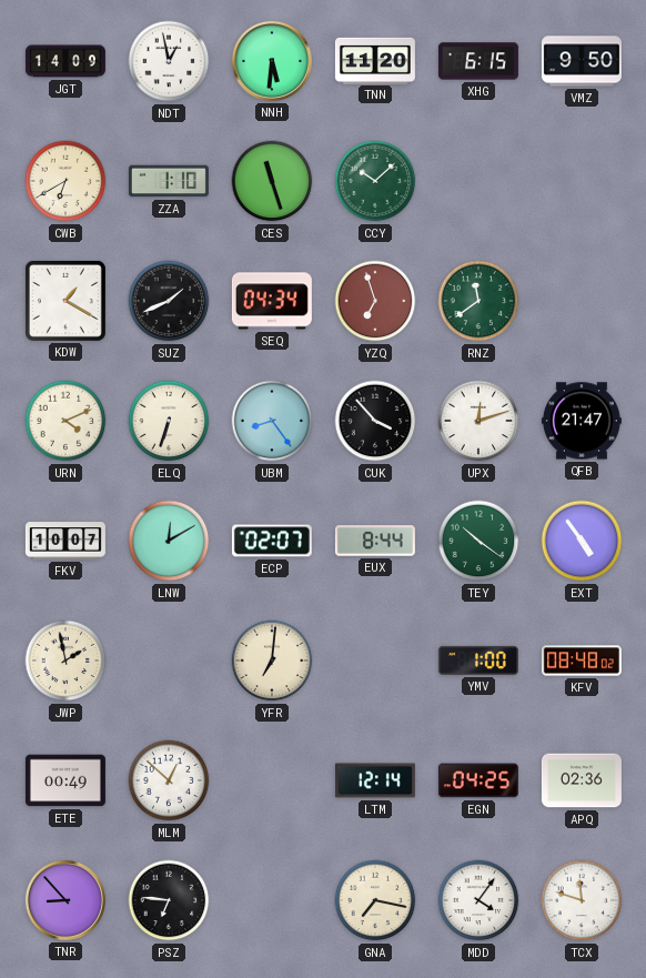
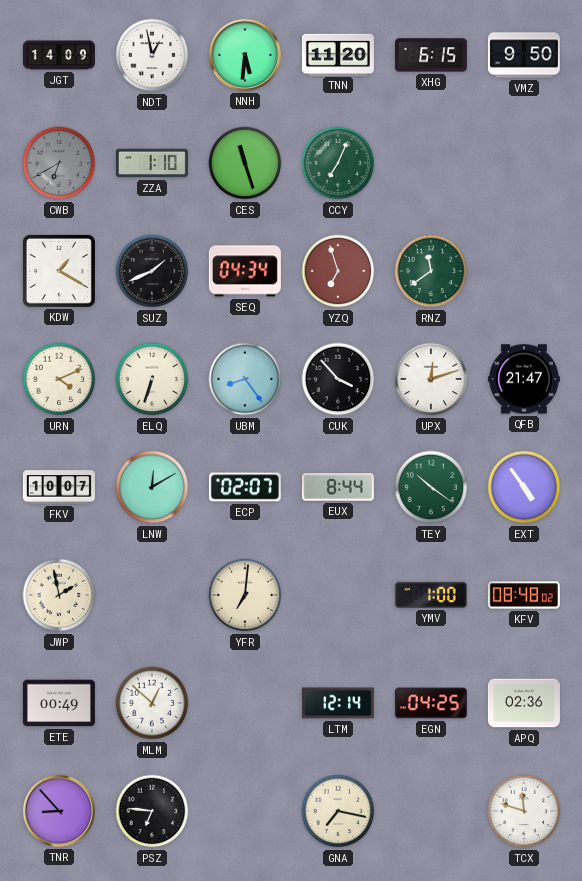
CWB dial: cream -> grey
CCY: 10:08 -> 7:04
MDD: 4:06 -> none
